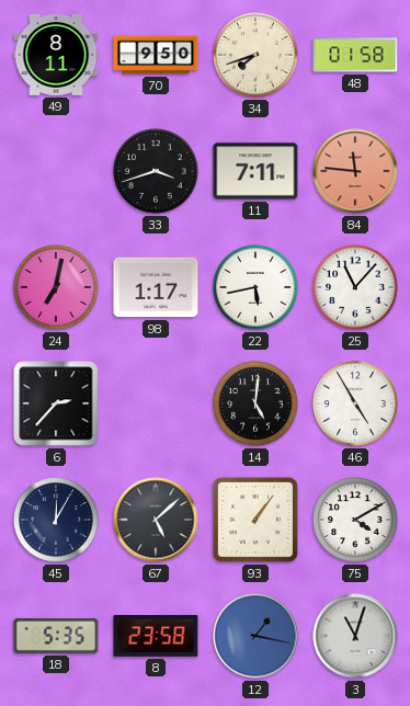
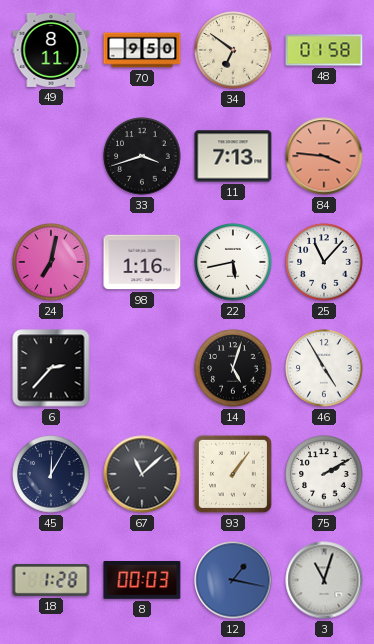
34: 7:42 -> 6:51
11: 7:11 -> 7:13
84: 11:46 -> 3:46
98: 1:17 -> 1:16
14: 5:01 -> 5:03
67: 5:08 -> 11:08
75: 4:10 -> 2:10
18: 5:35 -> 1:28
8: 23:58 -> 00:03
